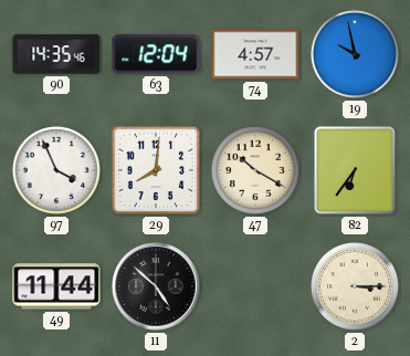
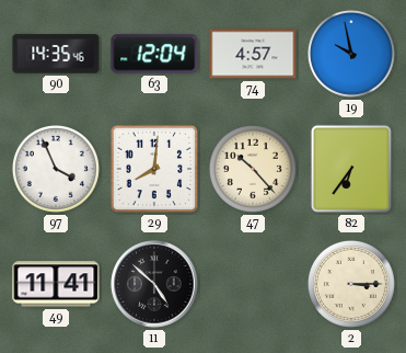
47: 10:20 -> 10:23
49: 11:44 -> 11:41
